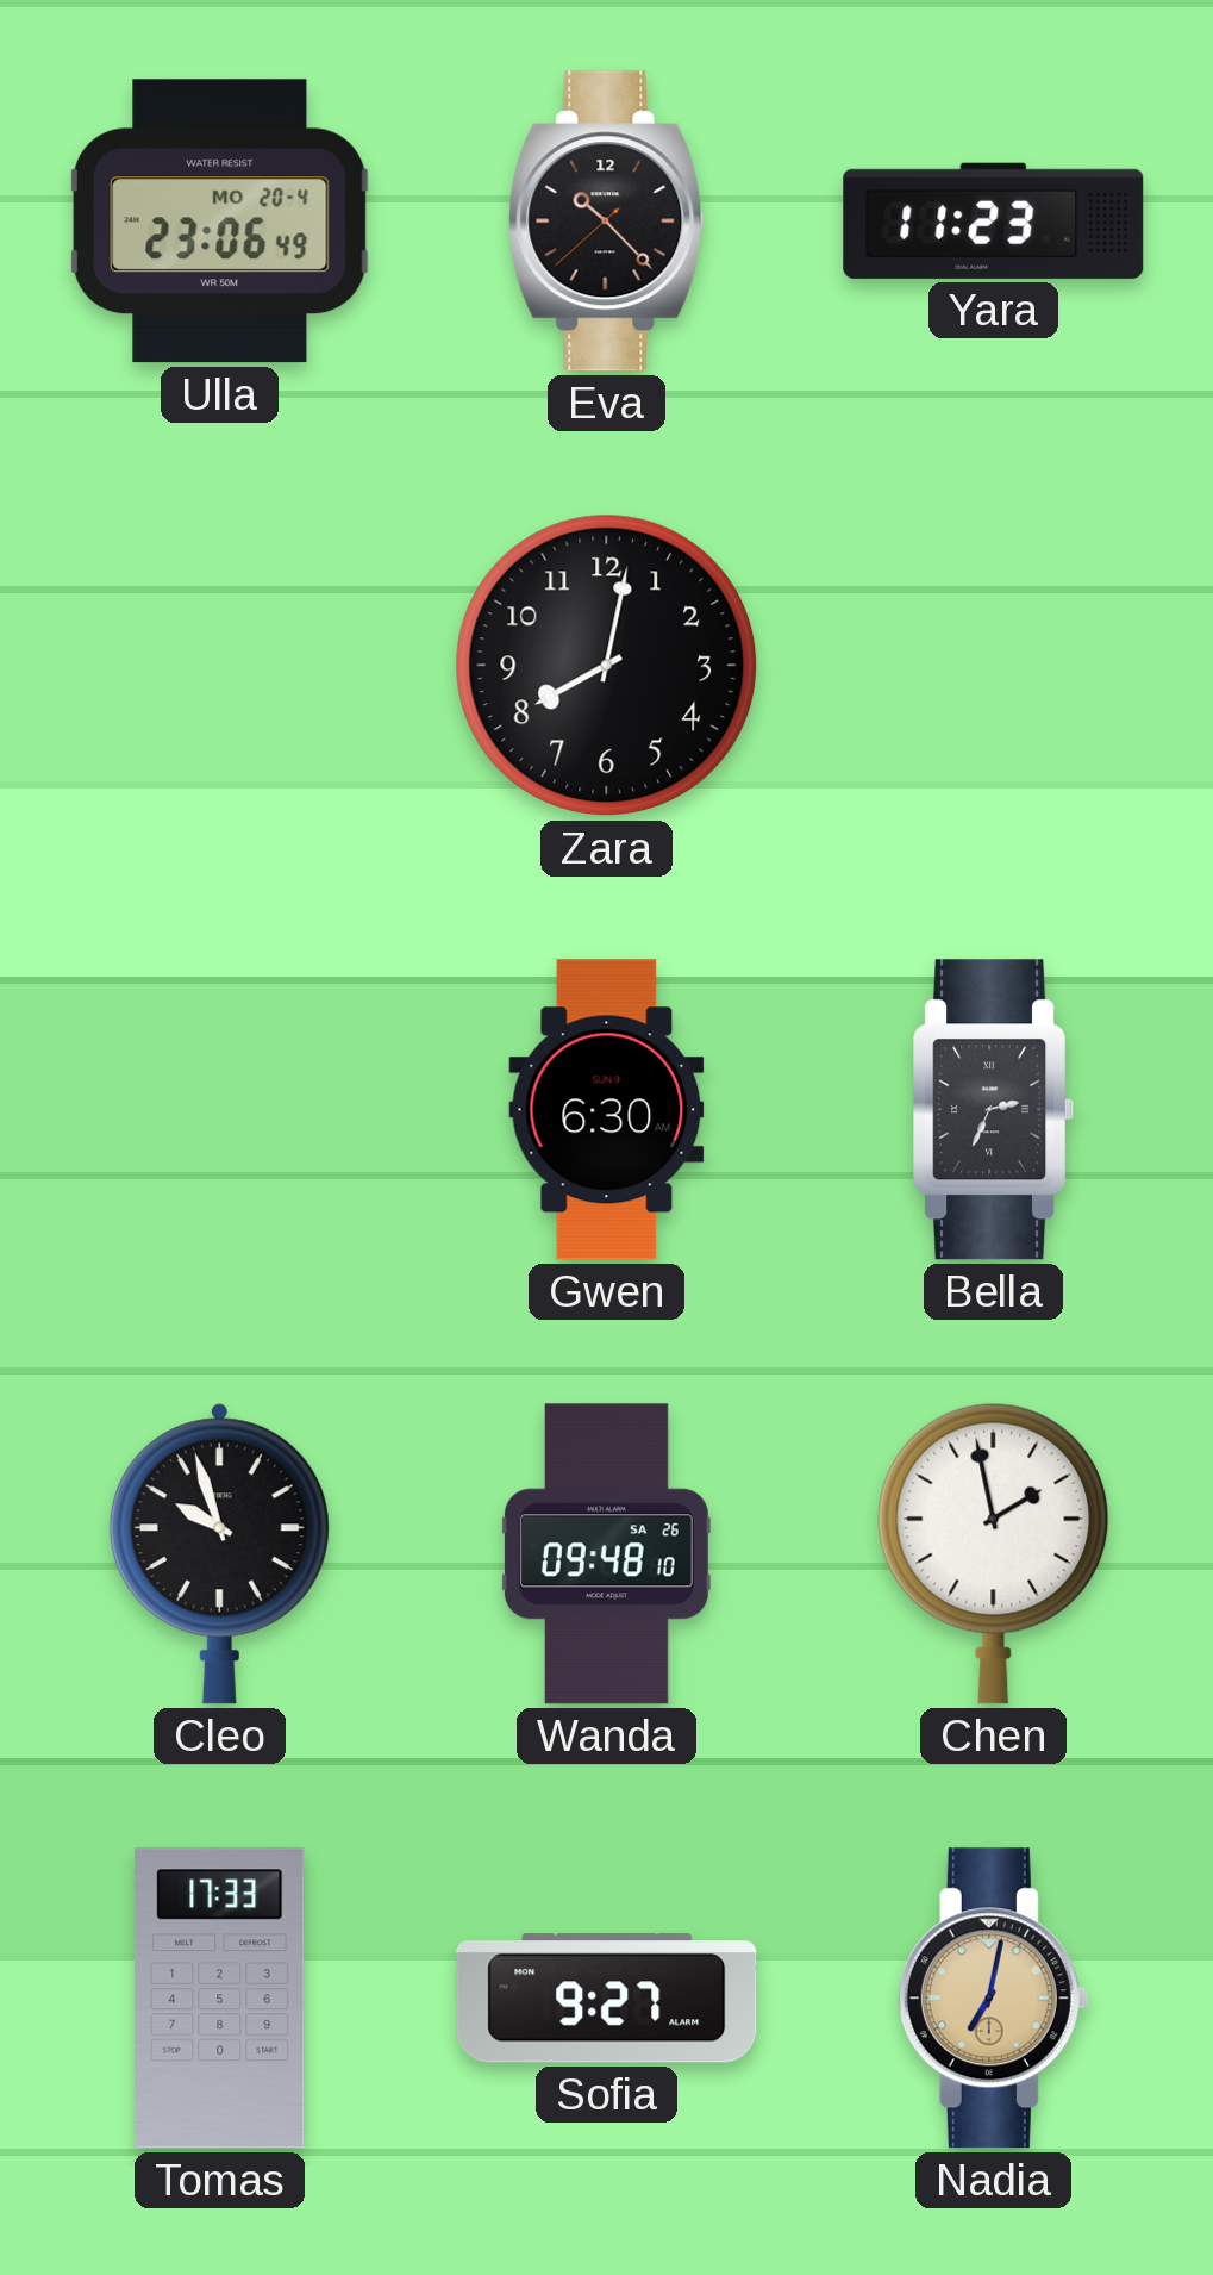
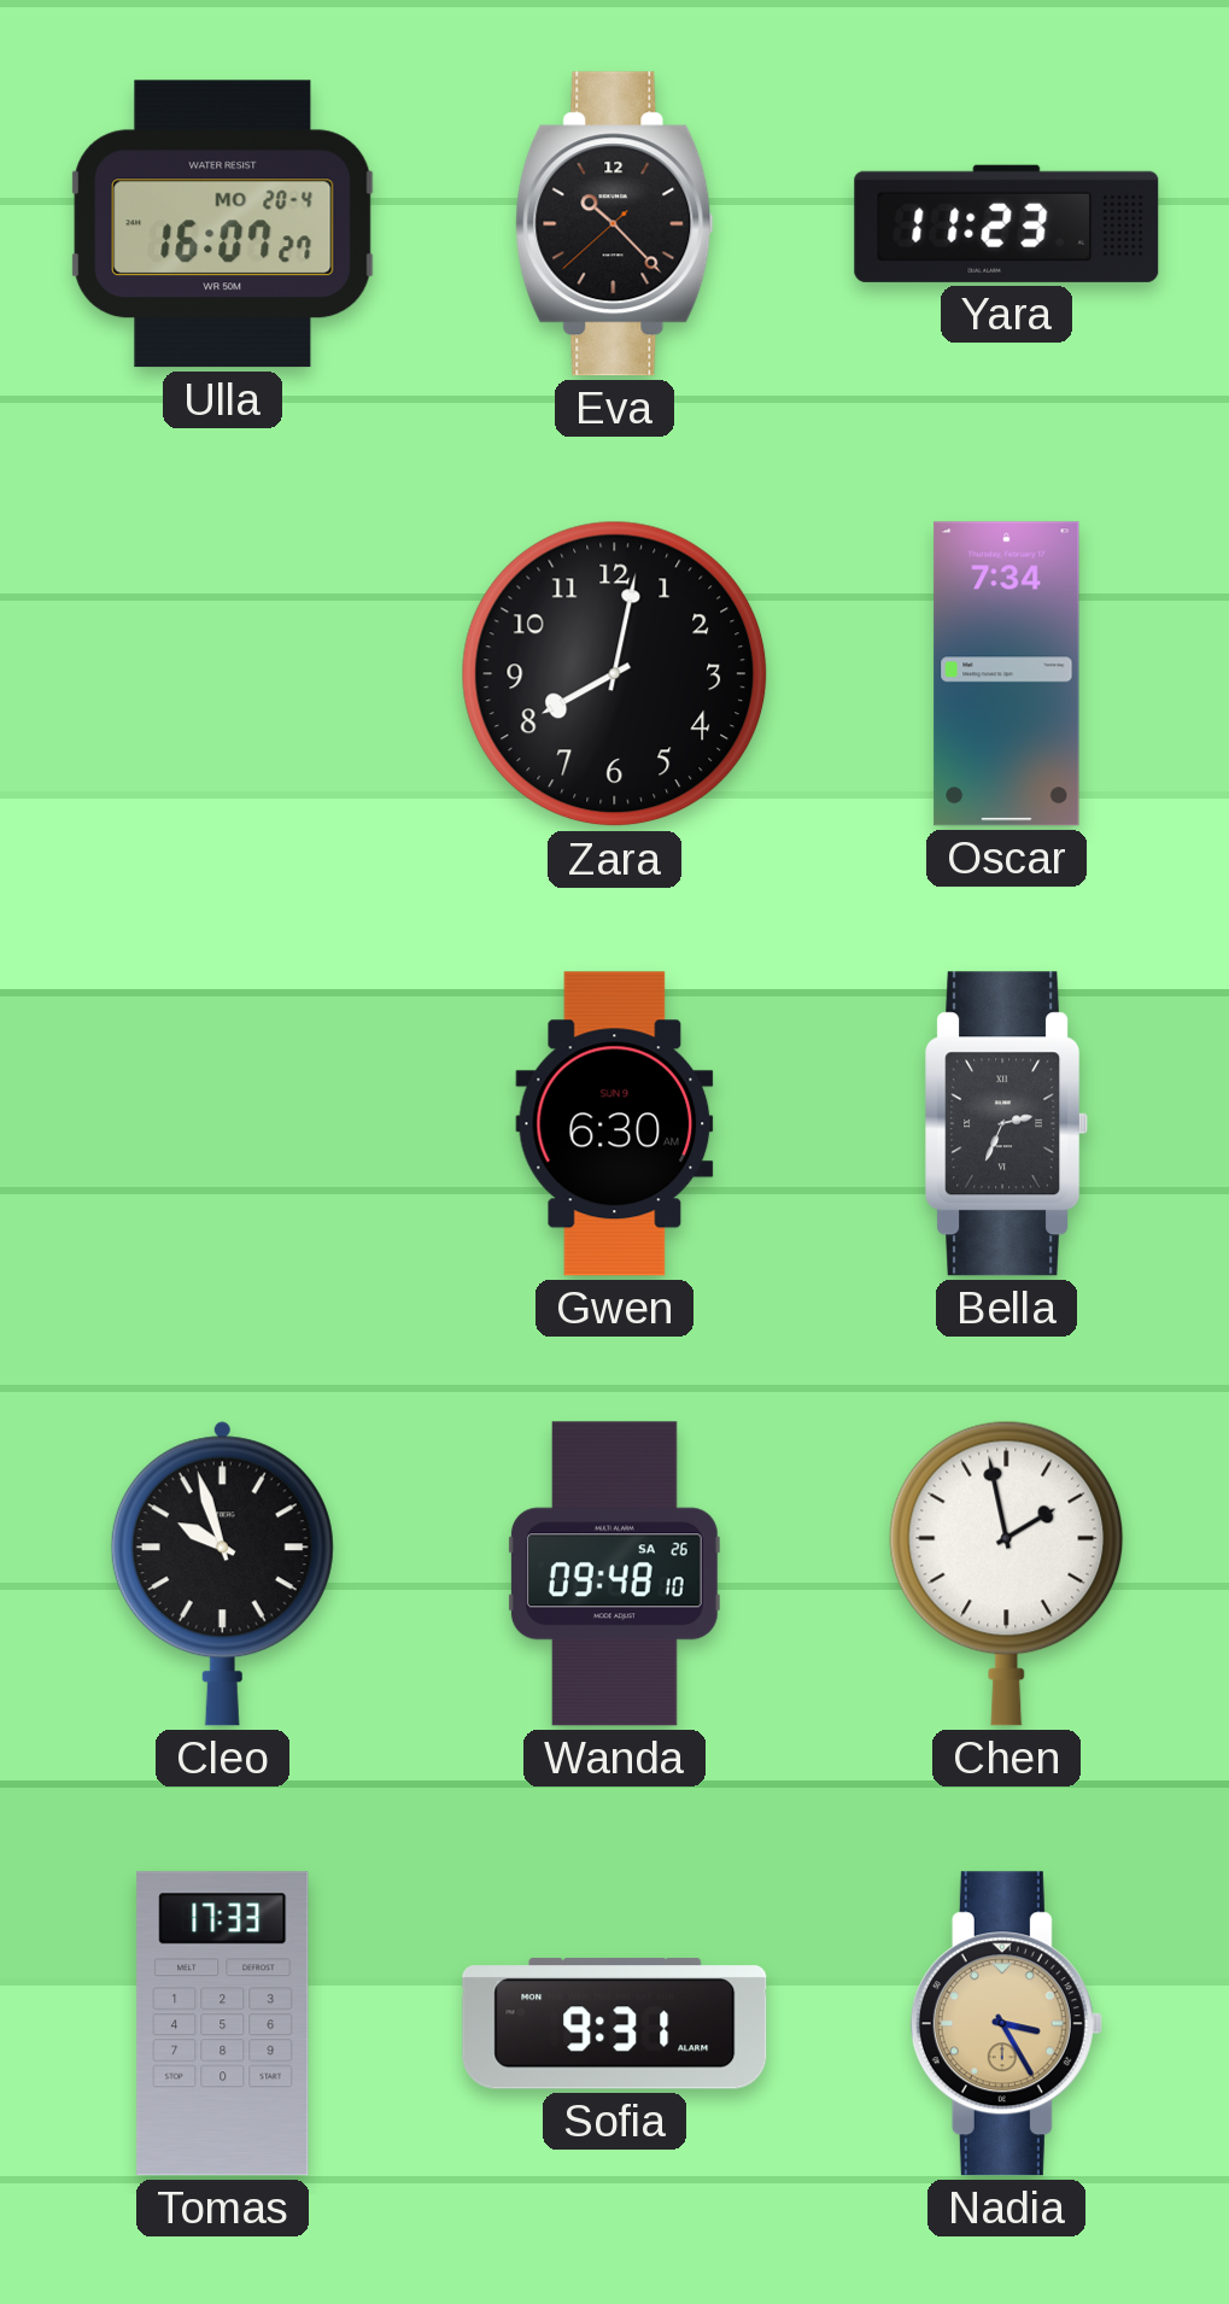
Ulla: 23:06 -> 16:07
Oscar: none -> 7:34
Sofia: 9:27 -> 9:31
Nadia: 7:02 -> 3:25
